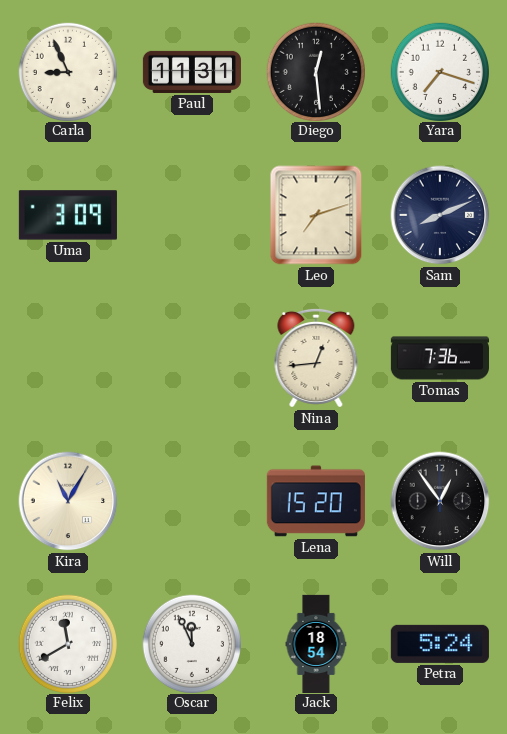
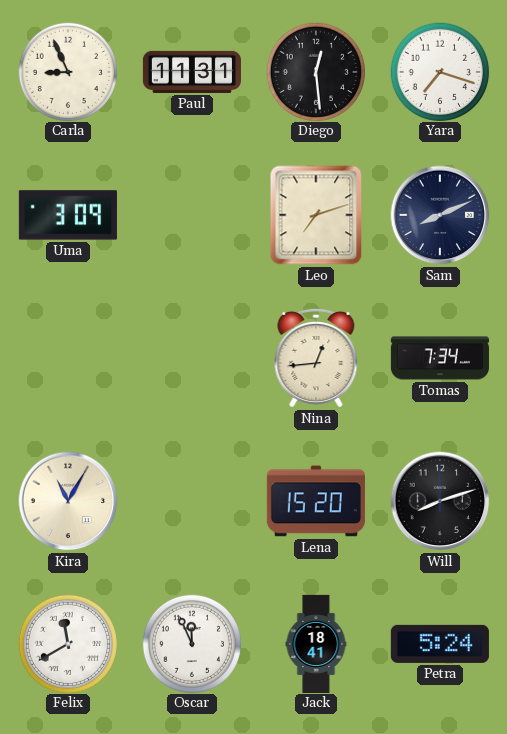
Tomas: 7:36 -> 7:34
Will: 12:54 -> 8:12
Jack: 18:54 -> 18:41
